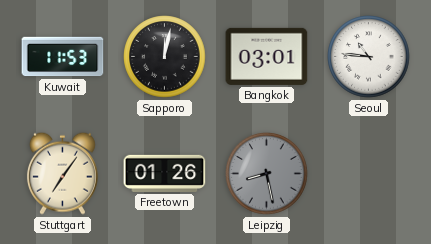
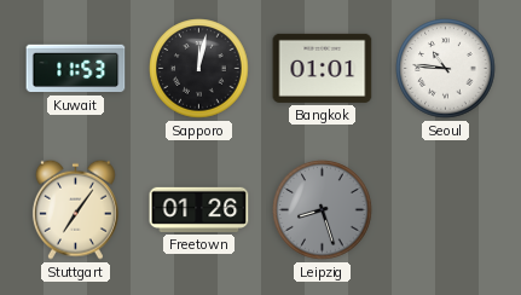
Bangkok: 03:01 -> 01:01
Leipzig: 8:28 -> 8:27
